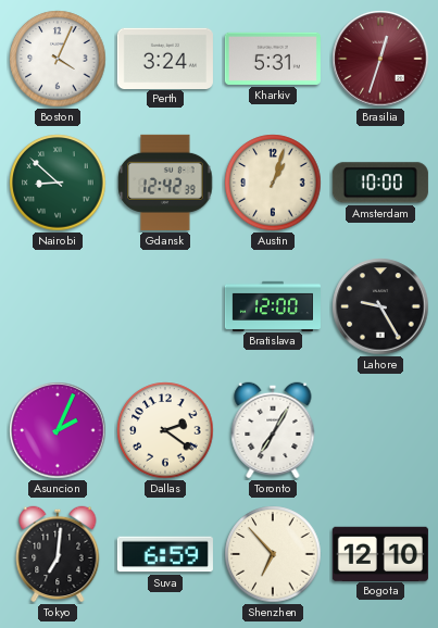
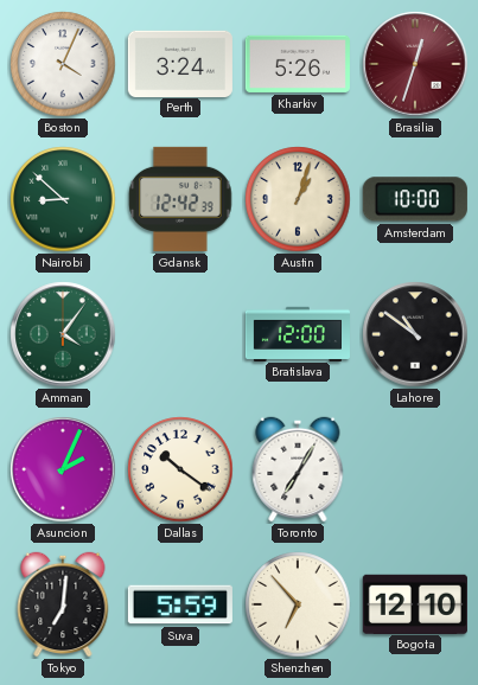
Kharkiv: 5:31 -> 5:26
Amman: none -> 4:06
Lahore: 9:25 -> 10:51
Dallas: 2:21 -> 10:21
Suva: 6:59 -> 5:59
